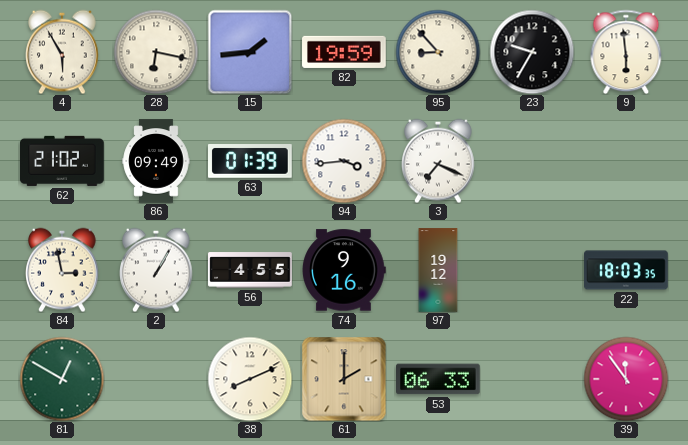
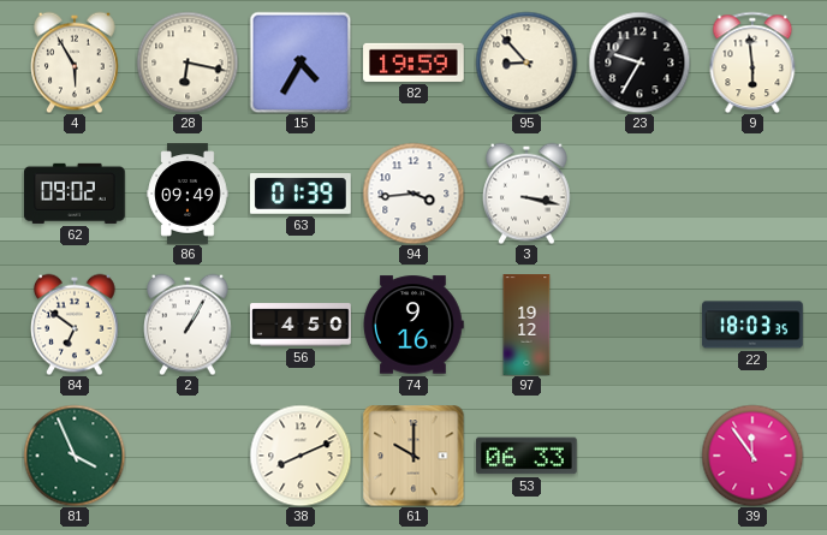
15: 1:44 -> 4:35
62: 21:02 -> 09:02
3: 7:19 -> 3:17
84: 2:58 -> 6:51
56: 4:55 -> 4:50
81: 12:50 -> 3:56
61: 2:00 -> 10:00
